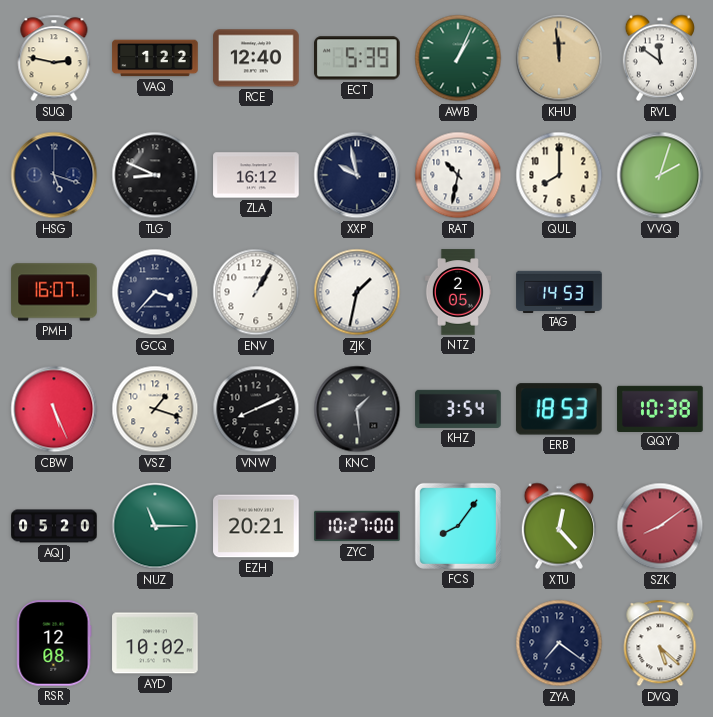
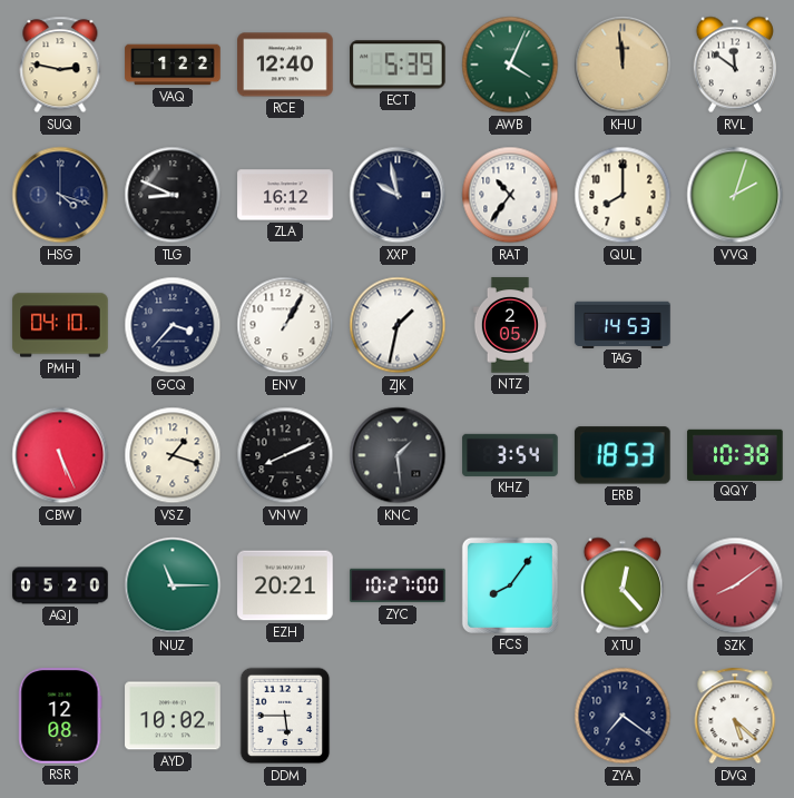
AWB: 1:04 -> 4:04
HSG: 5:18 -> 4:18
RAT: 10:32 -> 10:36
PMH: 16:07 -> 04:10
DDM: none -> 5:45
